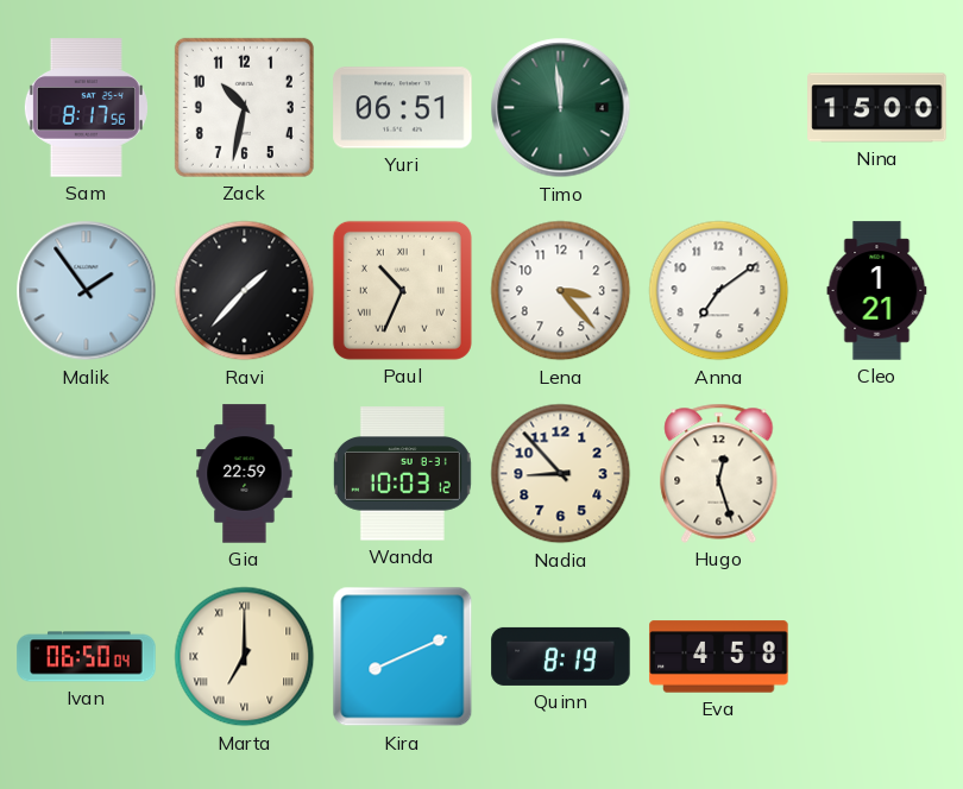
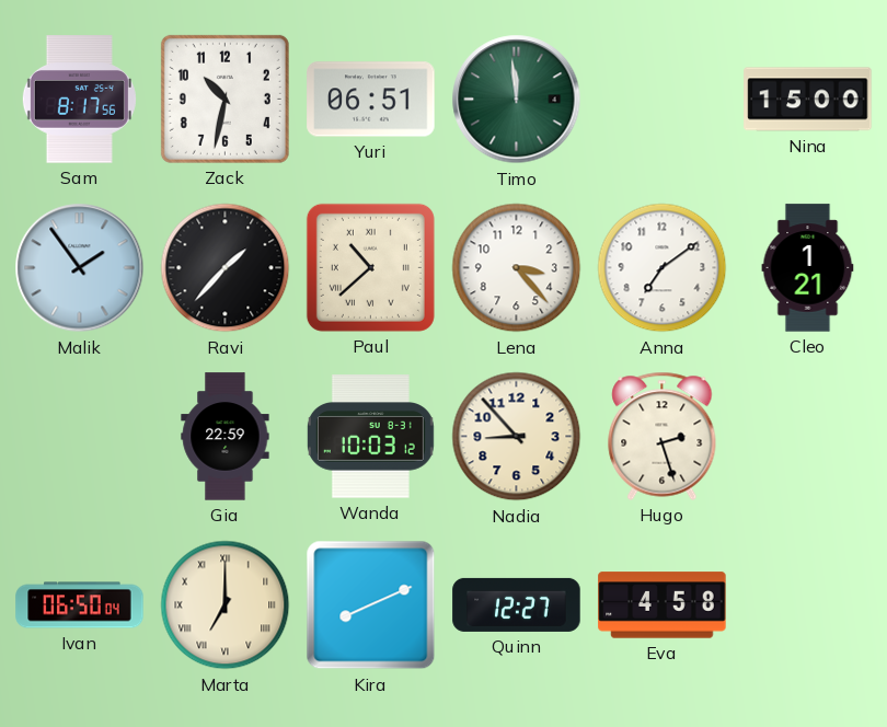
Paul: 10:34 -> 10:38
Hugo: 12:27 -> 2:27
Quinn: 8:19 -> 12:27
